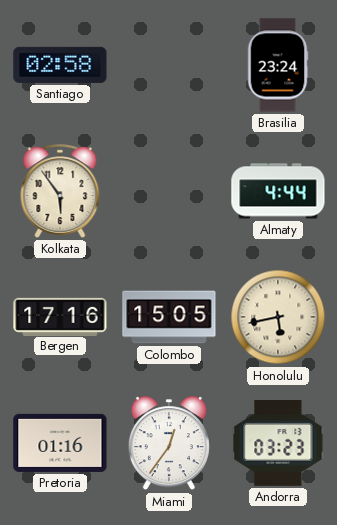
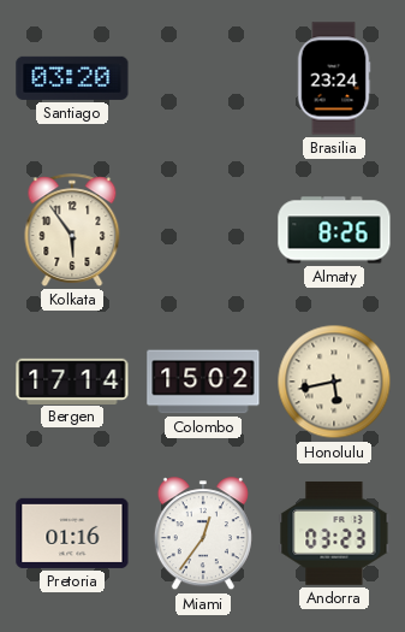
Santiago: 02:58 -> 03:20
Almaty: 4:44 -> 8:26
Bergen: 17:16 -> 17:14
Colombo: 15:05 -> 15:02
